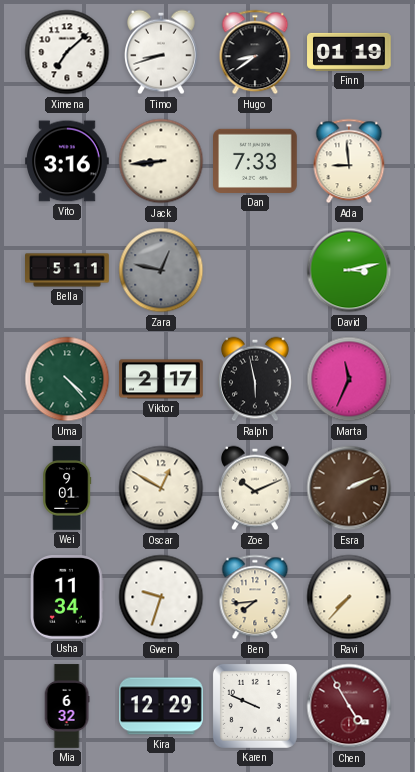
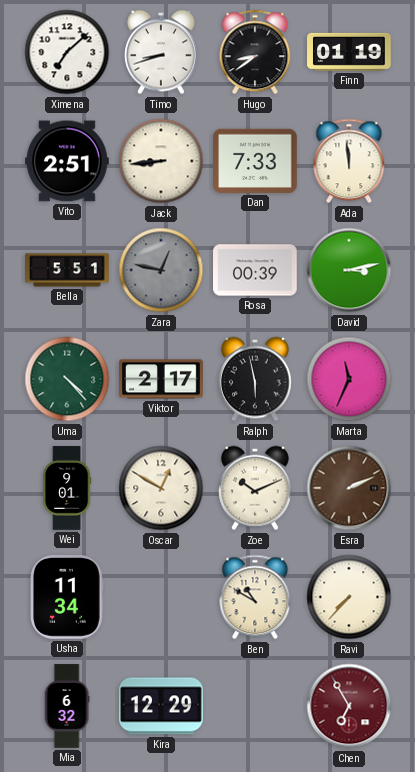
Vito: 3:16 -> 2:51
Ada: 8:59 -> 11:59
Bella: 5:11 -> 5:51
Rosa: none -> 00:39
Gwen: 9:33 -> none
Ben: 7:44 -> 10:50
Karen: 9:49 -> none
Chen: 4:55 -> 6:55
